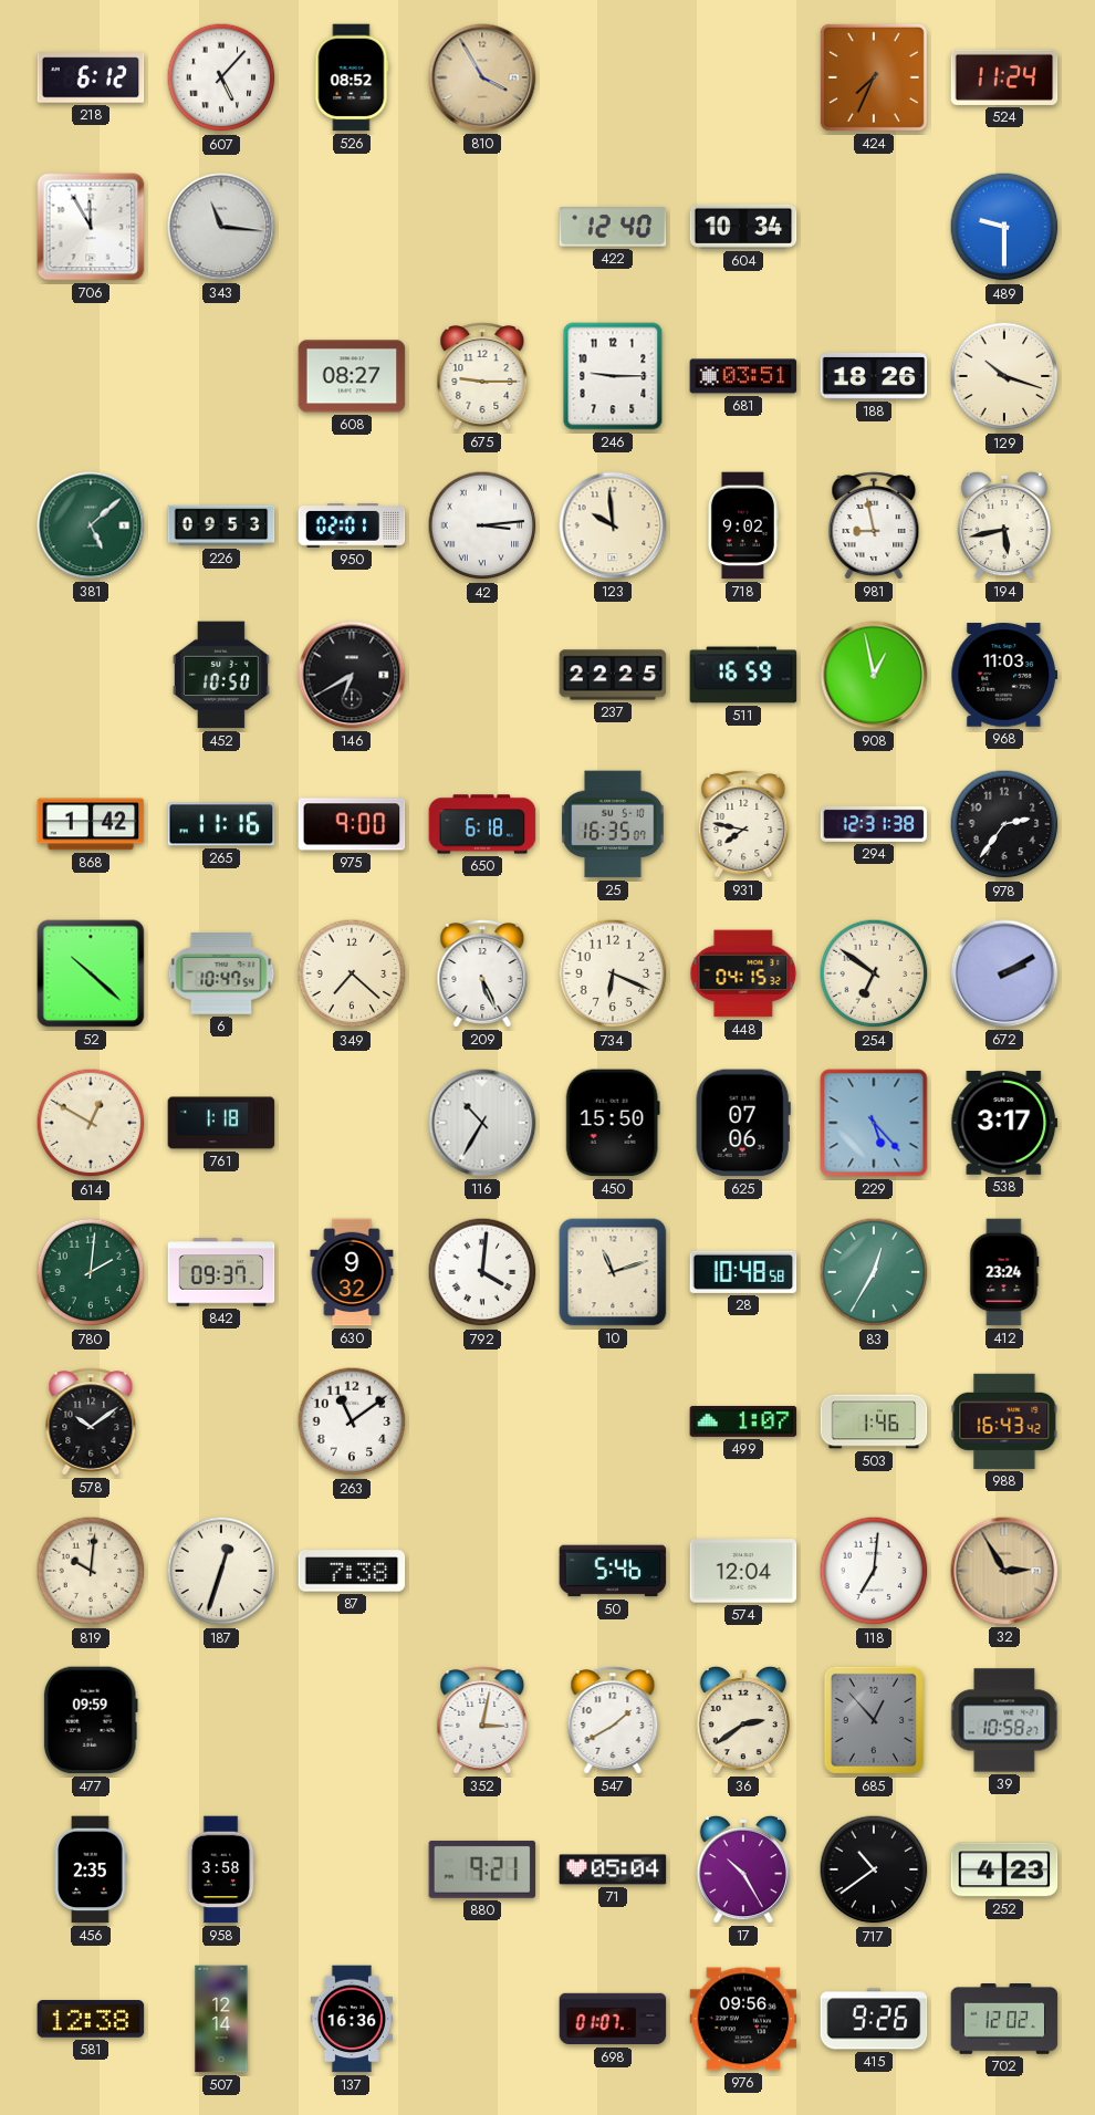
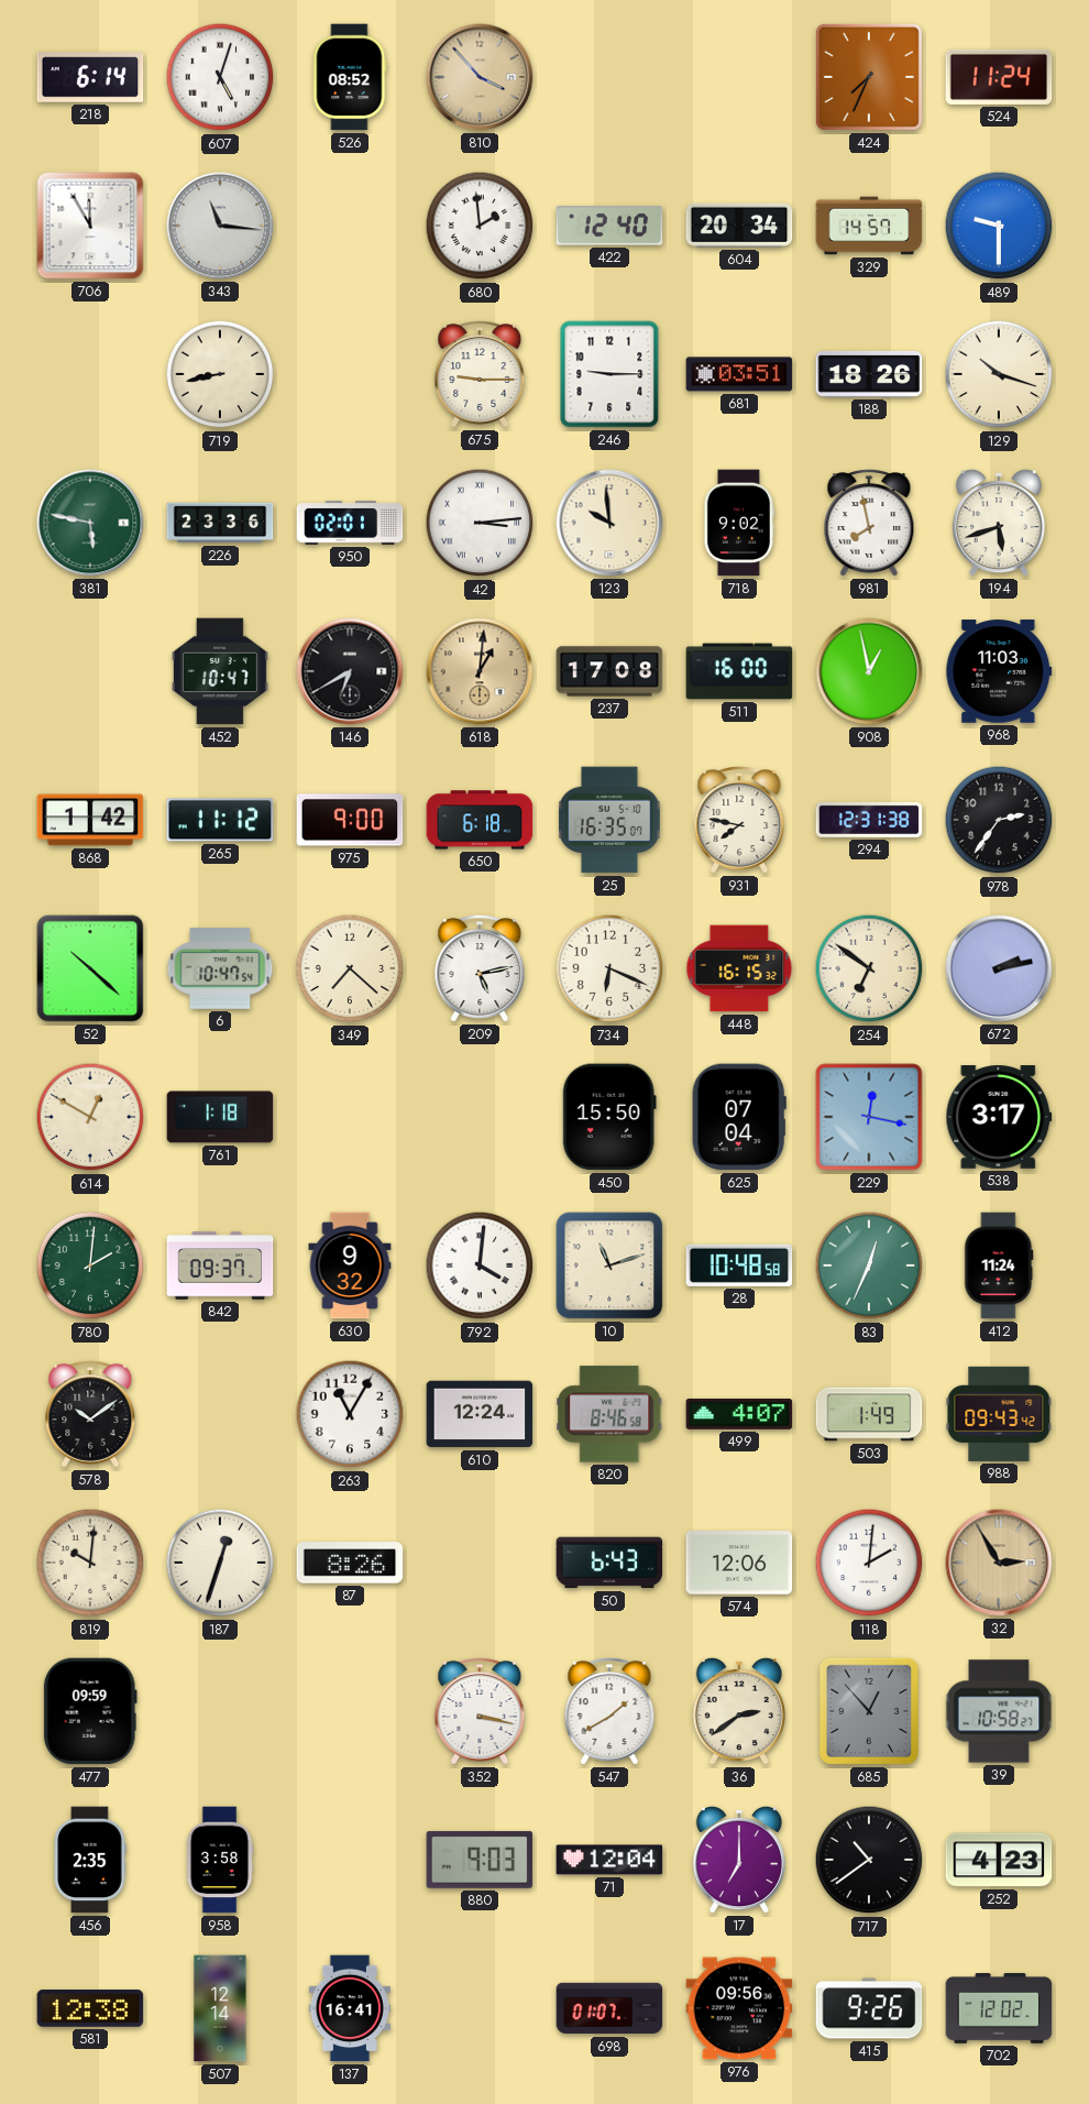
218: 6:12 -> 6:14
607: 5:07 -> 5:03
810: 3:55 -> 3:53
680: none -> 1:59
604: 10:34 -> 20:34
329: none -> 14:57
719: none -> 8:43
608: 08:27 -> none
381: 5:08 -> 5:47
226: 09:53 -> 23:36
981: 8:58 -> 7:58
194: 5:43 -> 5:42
452: 10:50 -> 10:47
618: none -> 1:01
237: 22:25 -> 17:08
511: 16:59 -> 16:00
265: 11:16 -> 11:12
209: 5:26 -> 5:13
448: 04:15 -> 16:15
672: 2:10 -> 2:13
116: 10:35 -> none
625: 07:06 -> 07:04
229: 5:23 -> 12:17
83: 12:35 -> 12:34
412: 23:24 -> 11:24
263: 11:09 -> 11:05
610: none -> 12:24
820: none -> 8:46
499: 1:07 -> 4:07
503: 1:46 -> 1:49
988: 16:43 -> 09:43
87: 7:38 -> 8:26
50: 5:46 -> 6:43
574: 12:04 -> 12:06
118: 7:01 -> 2:01
352: 3:02 -> 3:17
880: 9:21 -> 9:03
71: 05:04 -> 12:04
17: 10:25 -> 7:00
137: 16:36 -> 16:41
